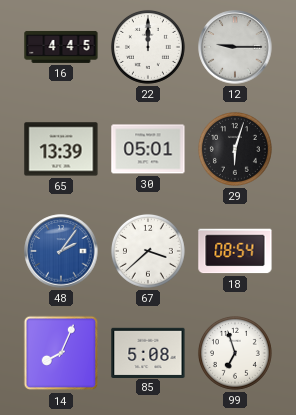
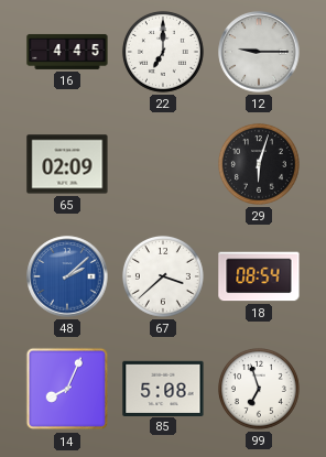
22: 12:00 -> 7:00
65: 13:39 -> 02:09
30: 05:01 -> none
48: 2:06 -> 2:08
